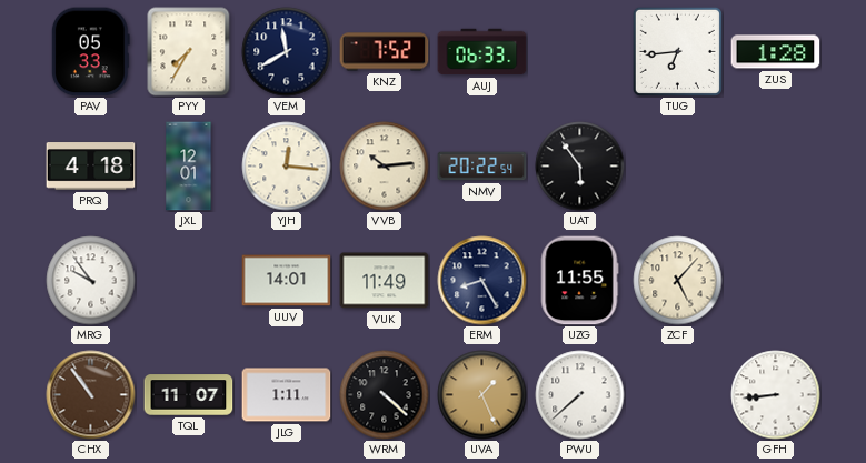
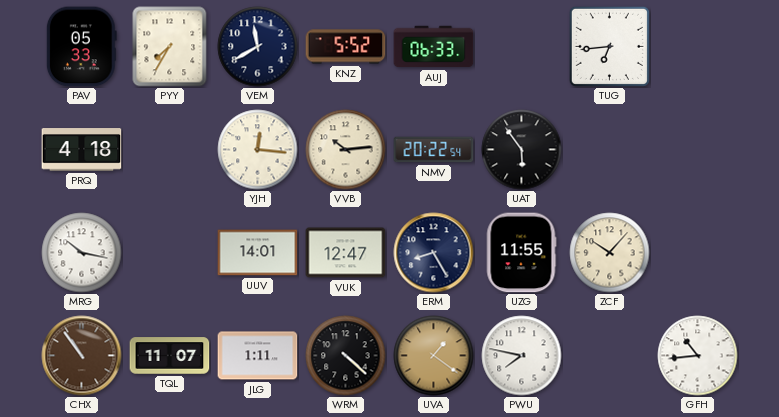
KNZ: 7:52 -> 5:52
ZUS: 1:28 -> none
JXL: 12:01 -> none
MRG: 9:54 -> 10:17
VUK: 11:49 -> 12:47
ZCF: 5:07 -> 10:07
UVA: 1:26 -> 1:21
PWU: 7:38 -> 7:47
GFH: 8:44 -> 10:44
